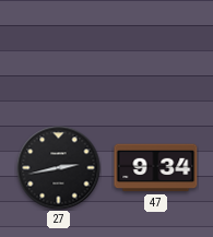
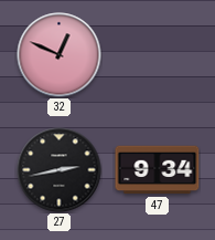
32: none -> 12:49
